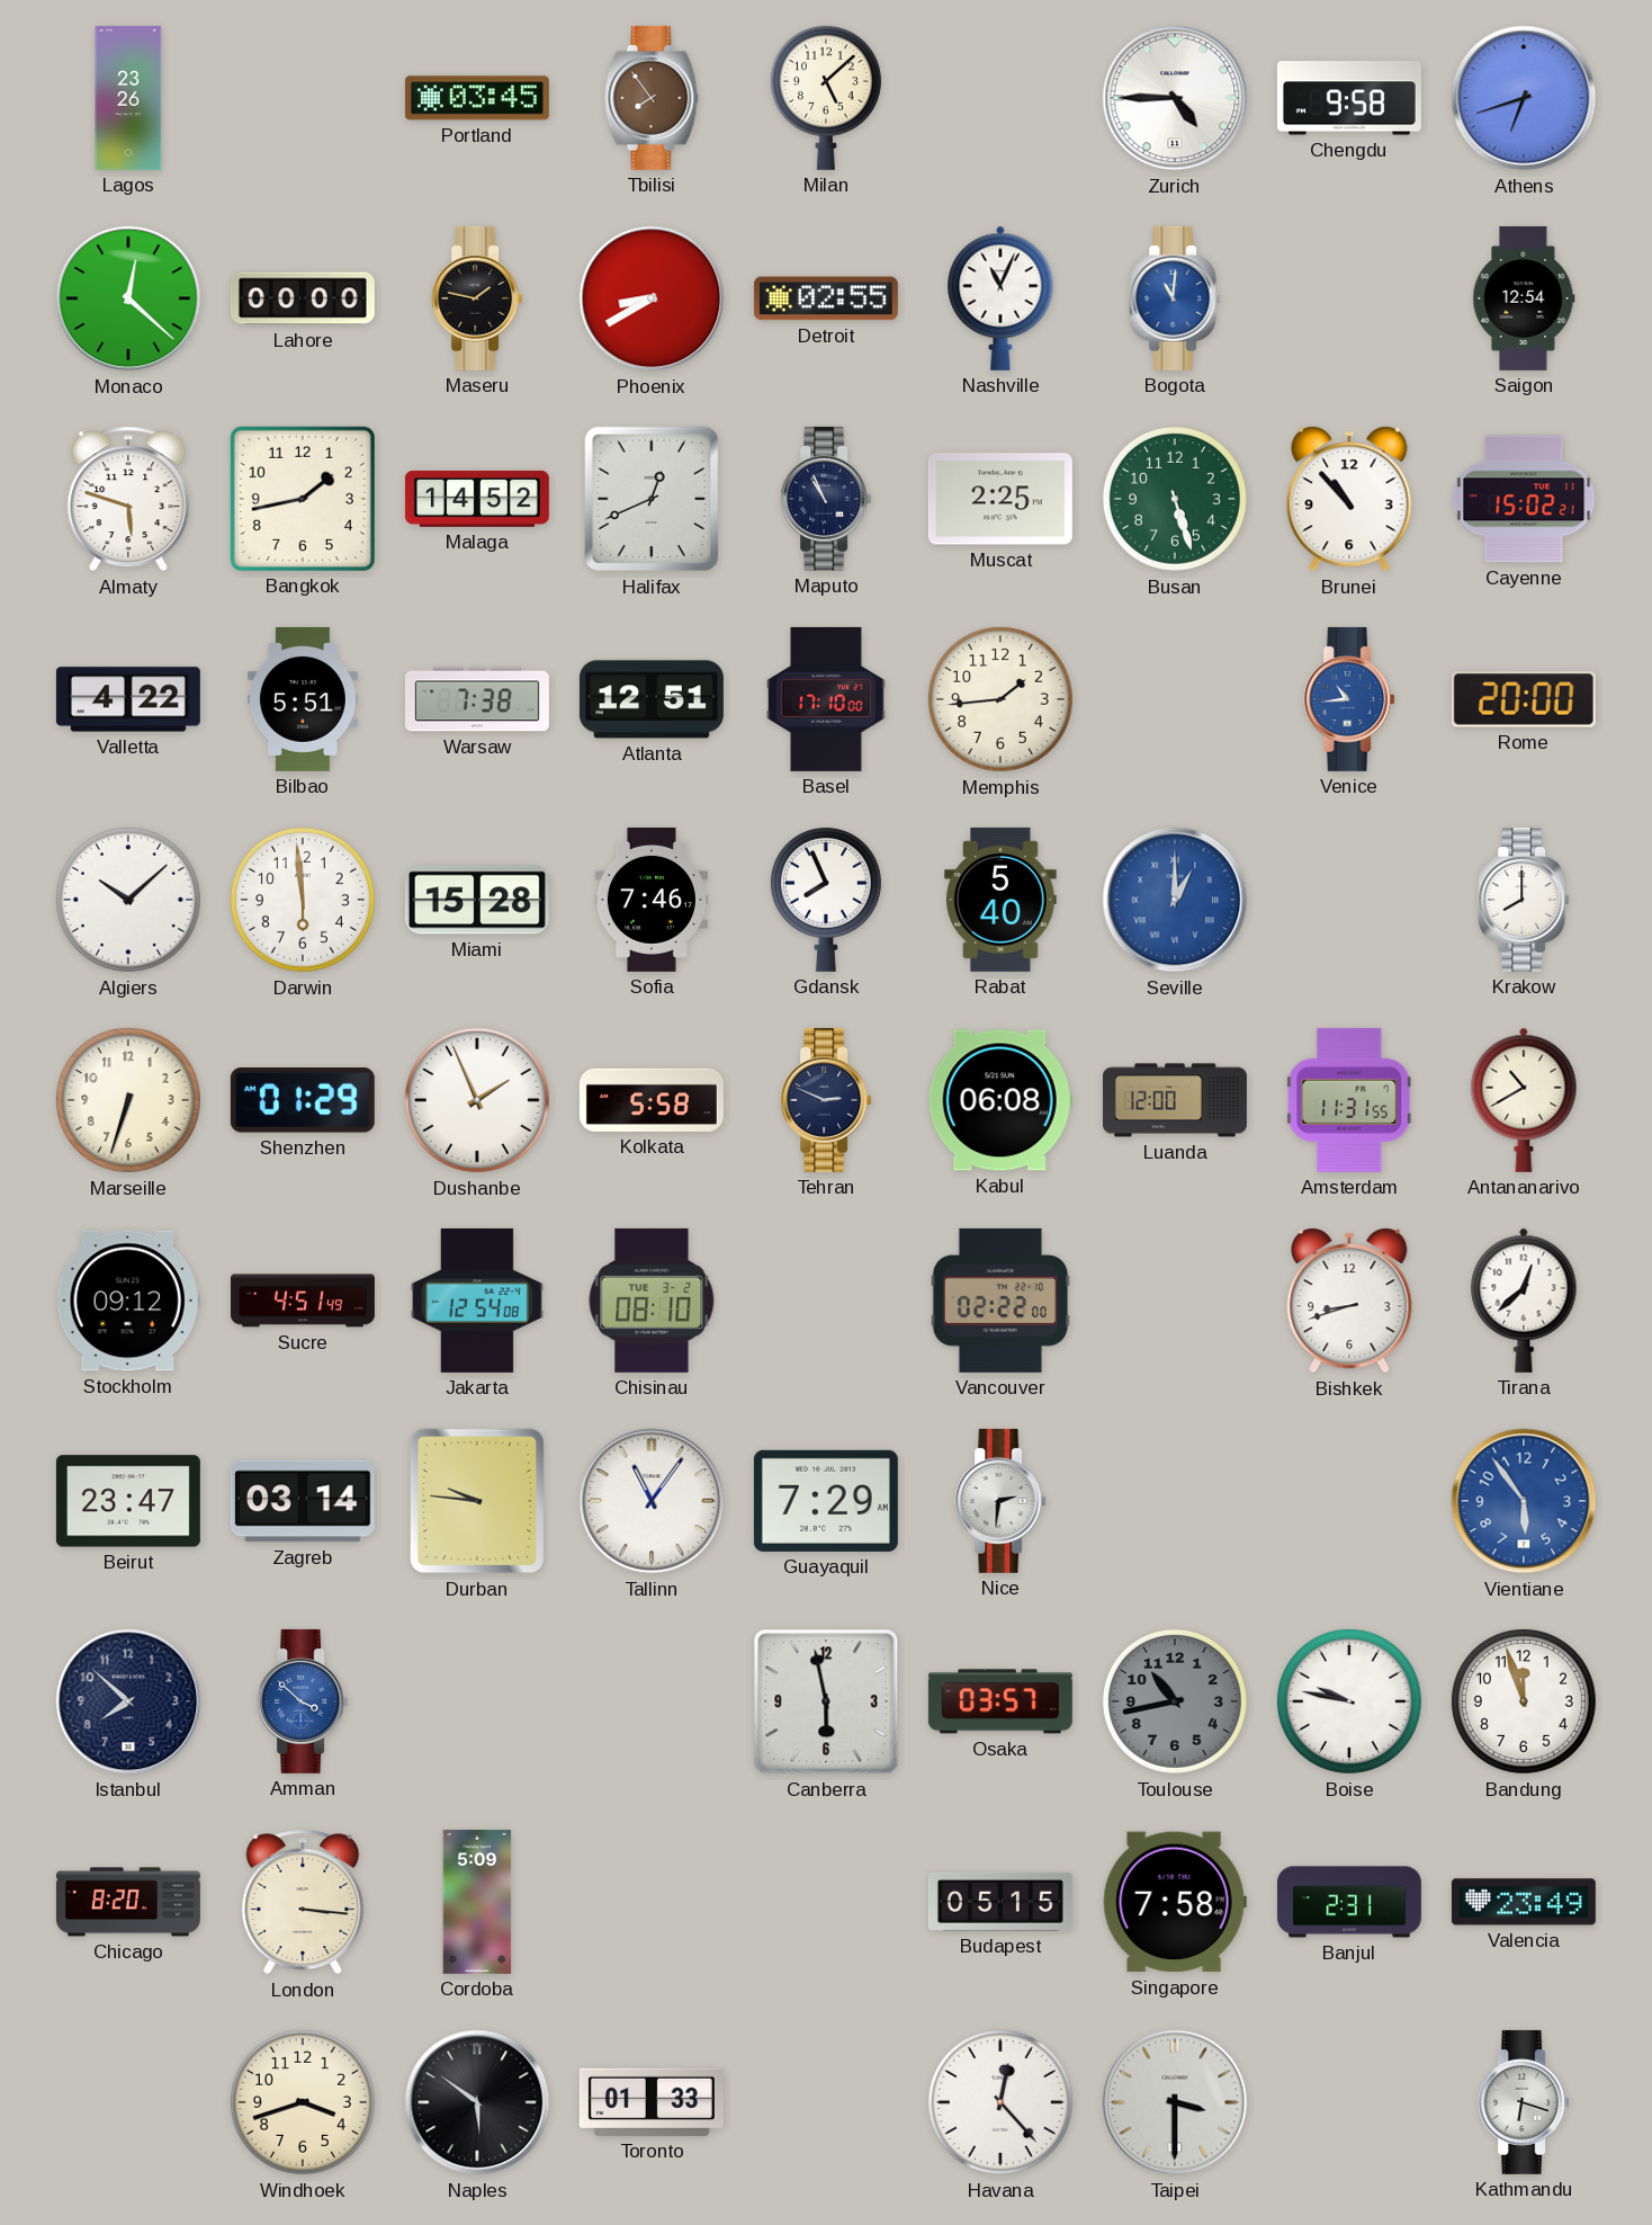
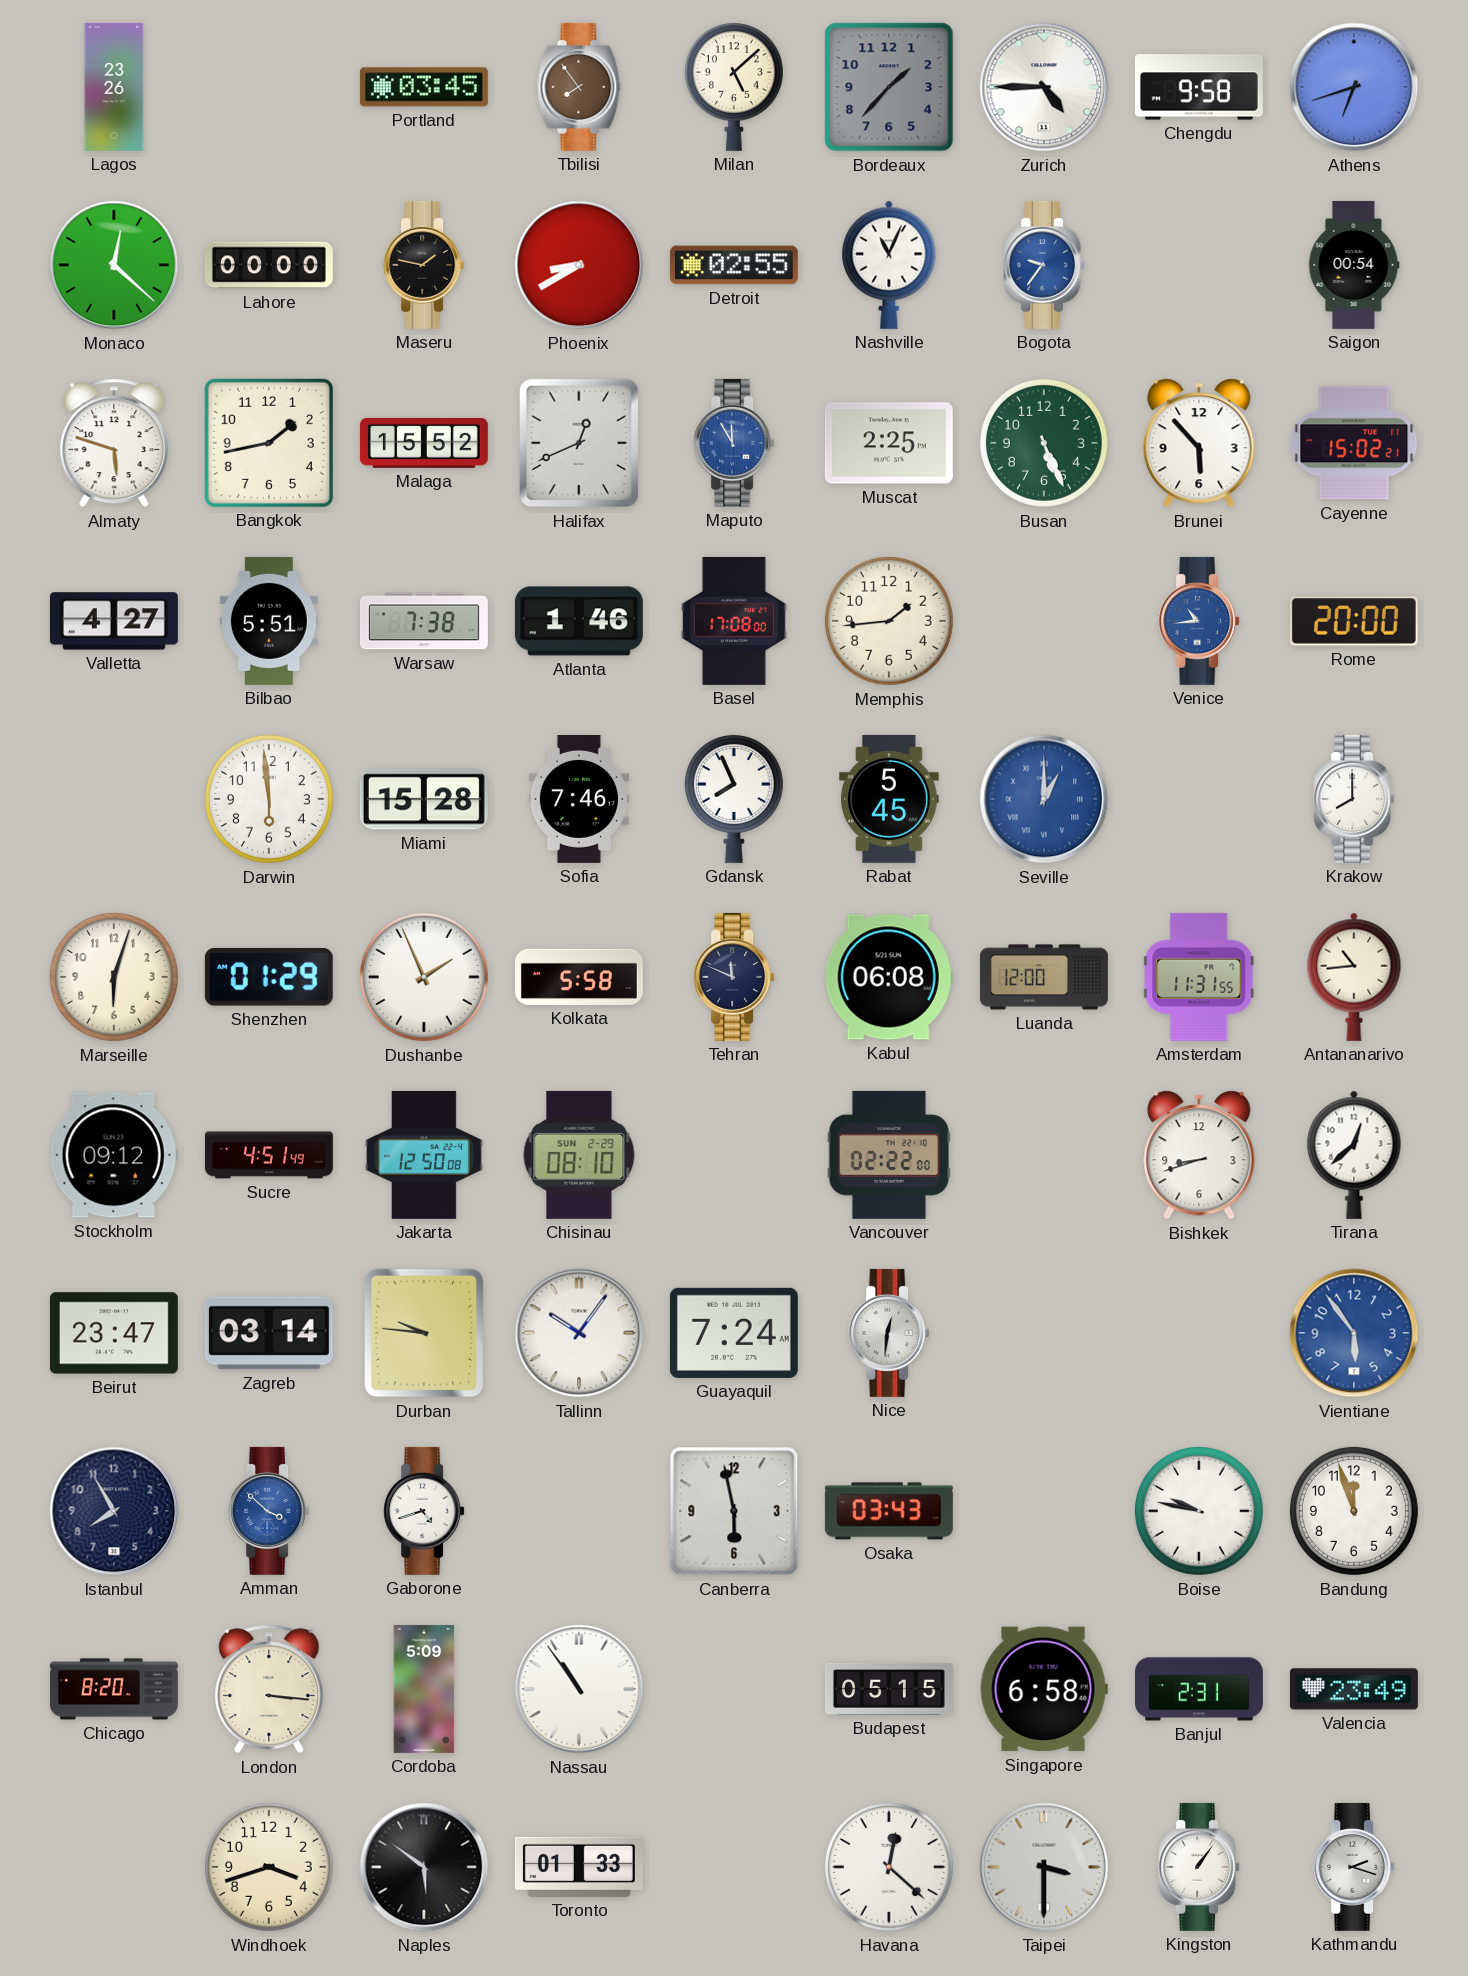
Bordeaux: none -> 1:37
Bogota: 11:01 -> 9:36
Saigon: 12:54 -> 00:54
Malaga: 14:52 -> 15:52
Maputo: 10:56 -> 11:55
Maputo dial: navy -> blue
Busan: 5:27 -> 5:26
Brunei: 10:53 -> 5:53
Valletta: 4:22 -> 4:27
Atlanta: 12:51 -> 1:46
Basel: 17:10 -> 17:08
Algiers: 10:08 -> none
Rabat: 5:40 -> 5:45
Marseille: 6:33 -> 6:03
Tehran: 2:49 -> 11:49
Antananarivo: 10:40 -> 10:44
Jakarta: 12:54 -> 12:50
Chisinau date: TUE 3-2 -> SUN 2-29
Tallinn: 11:06 -> 10:06
Guayaquil: 7:29 -> 7:24
Nice: 2:31 -> 12:31
Istanbul: 7:52 -> 7:55
Gaborone: none -> 4:42
Osaka: 03:57 -> 03:43
Toulouse: 10:43 -> none
Nassau: none -> 10:54
Singapore: 7:58 -> 6:58
Havana: 12:23 -> 12:22
Kingston: none -> 1:06
Kathmandu: 6:18 -> 2:18
